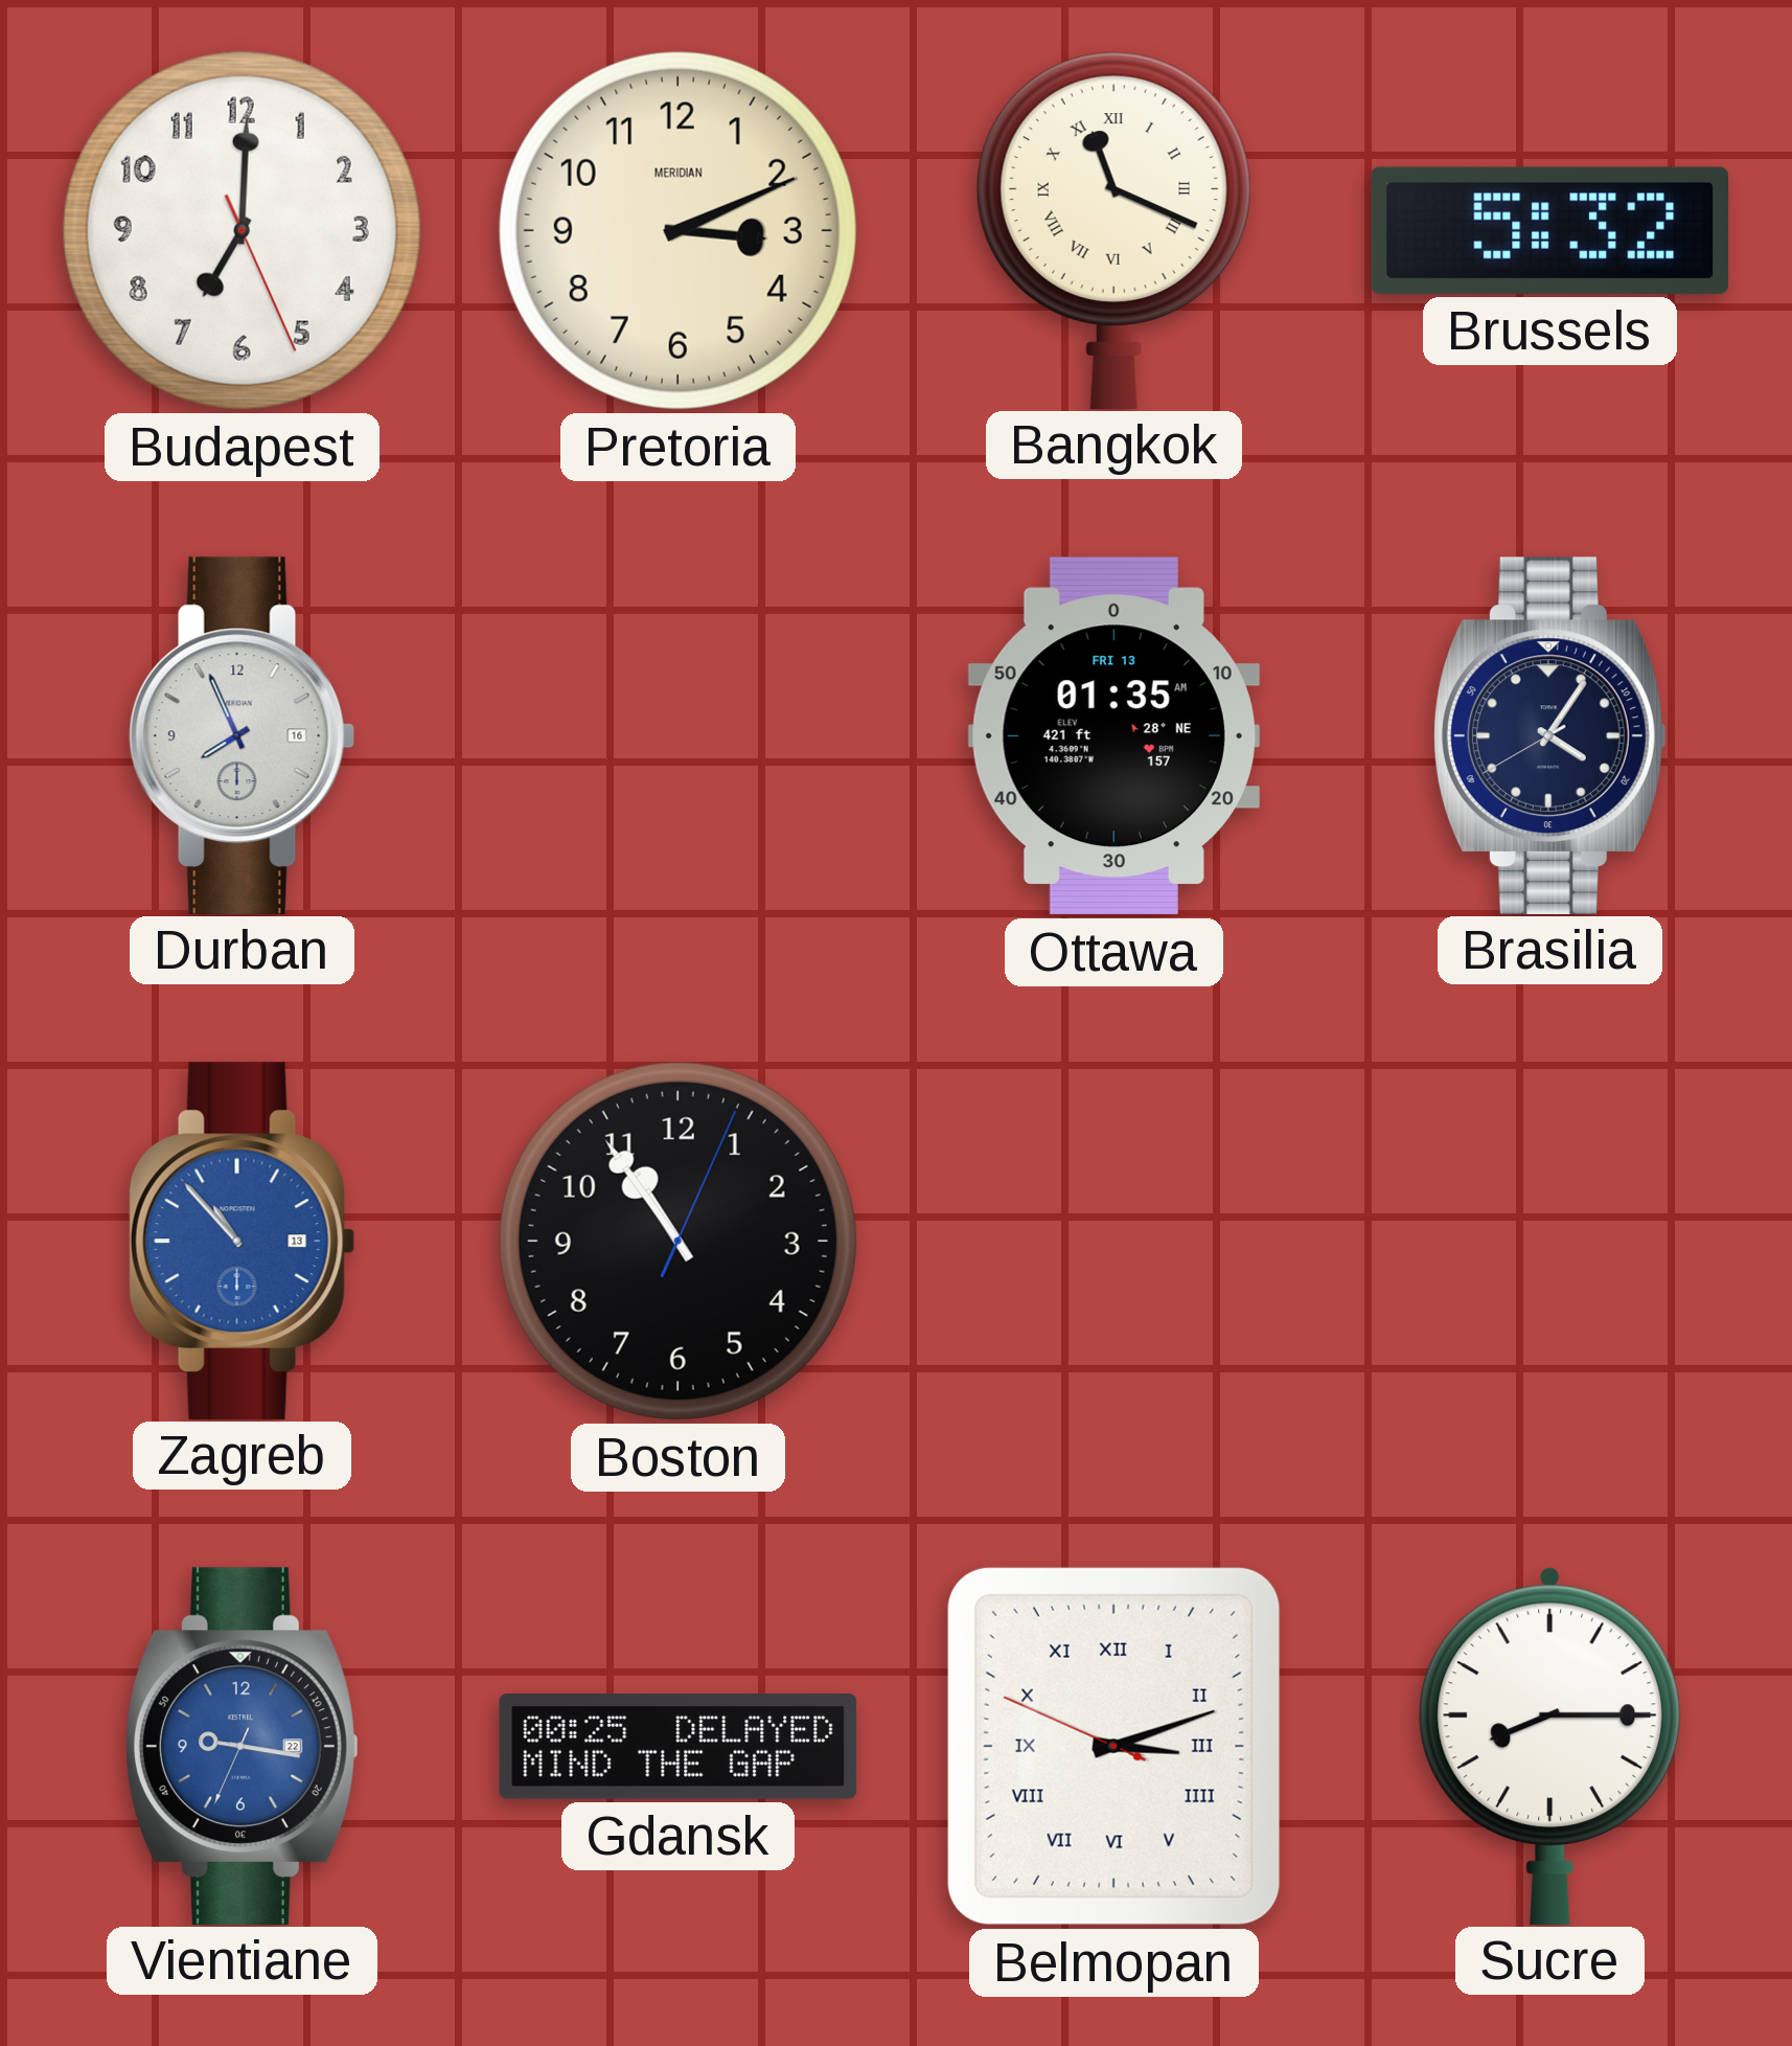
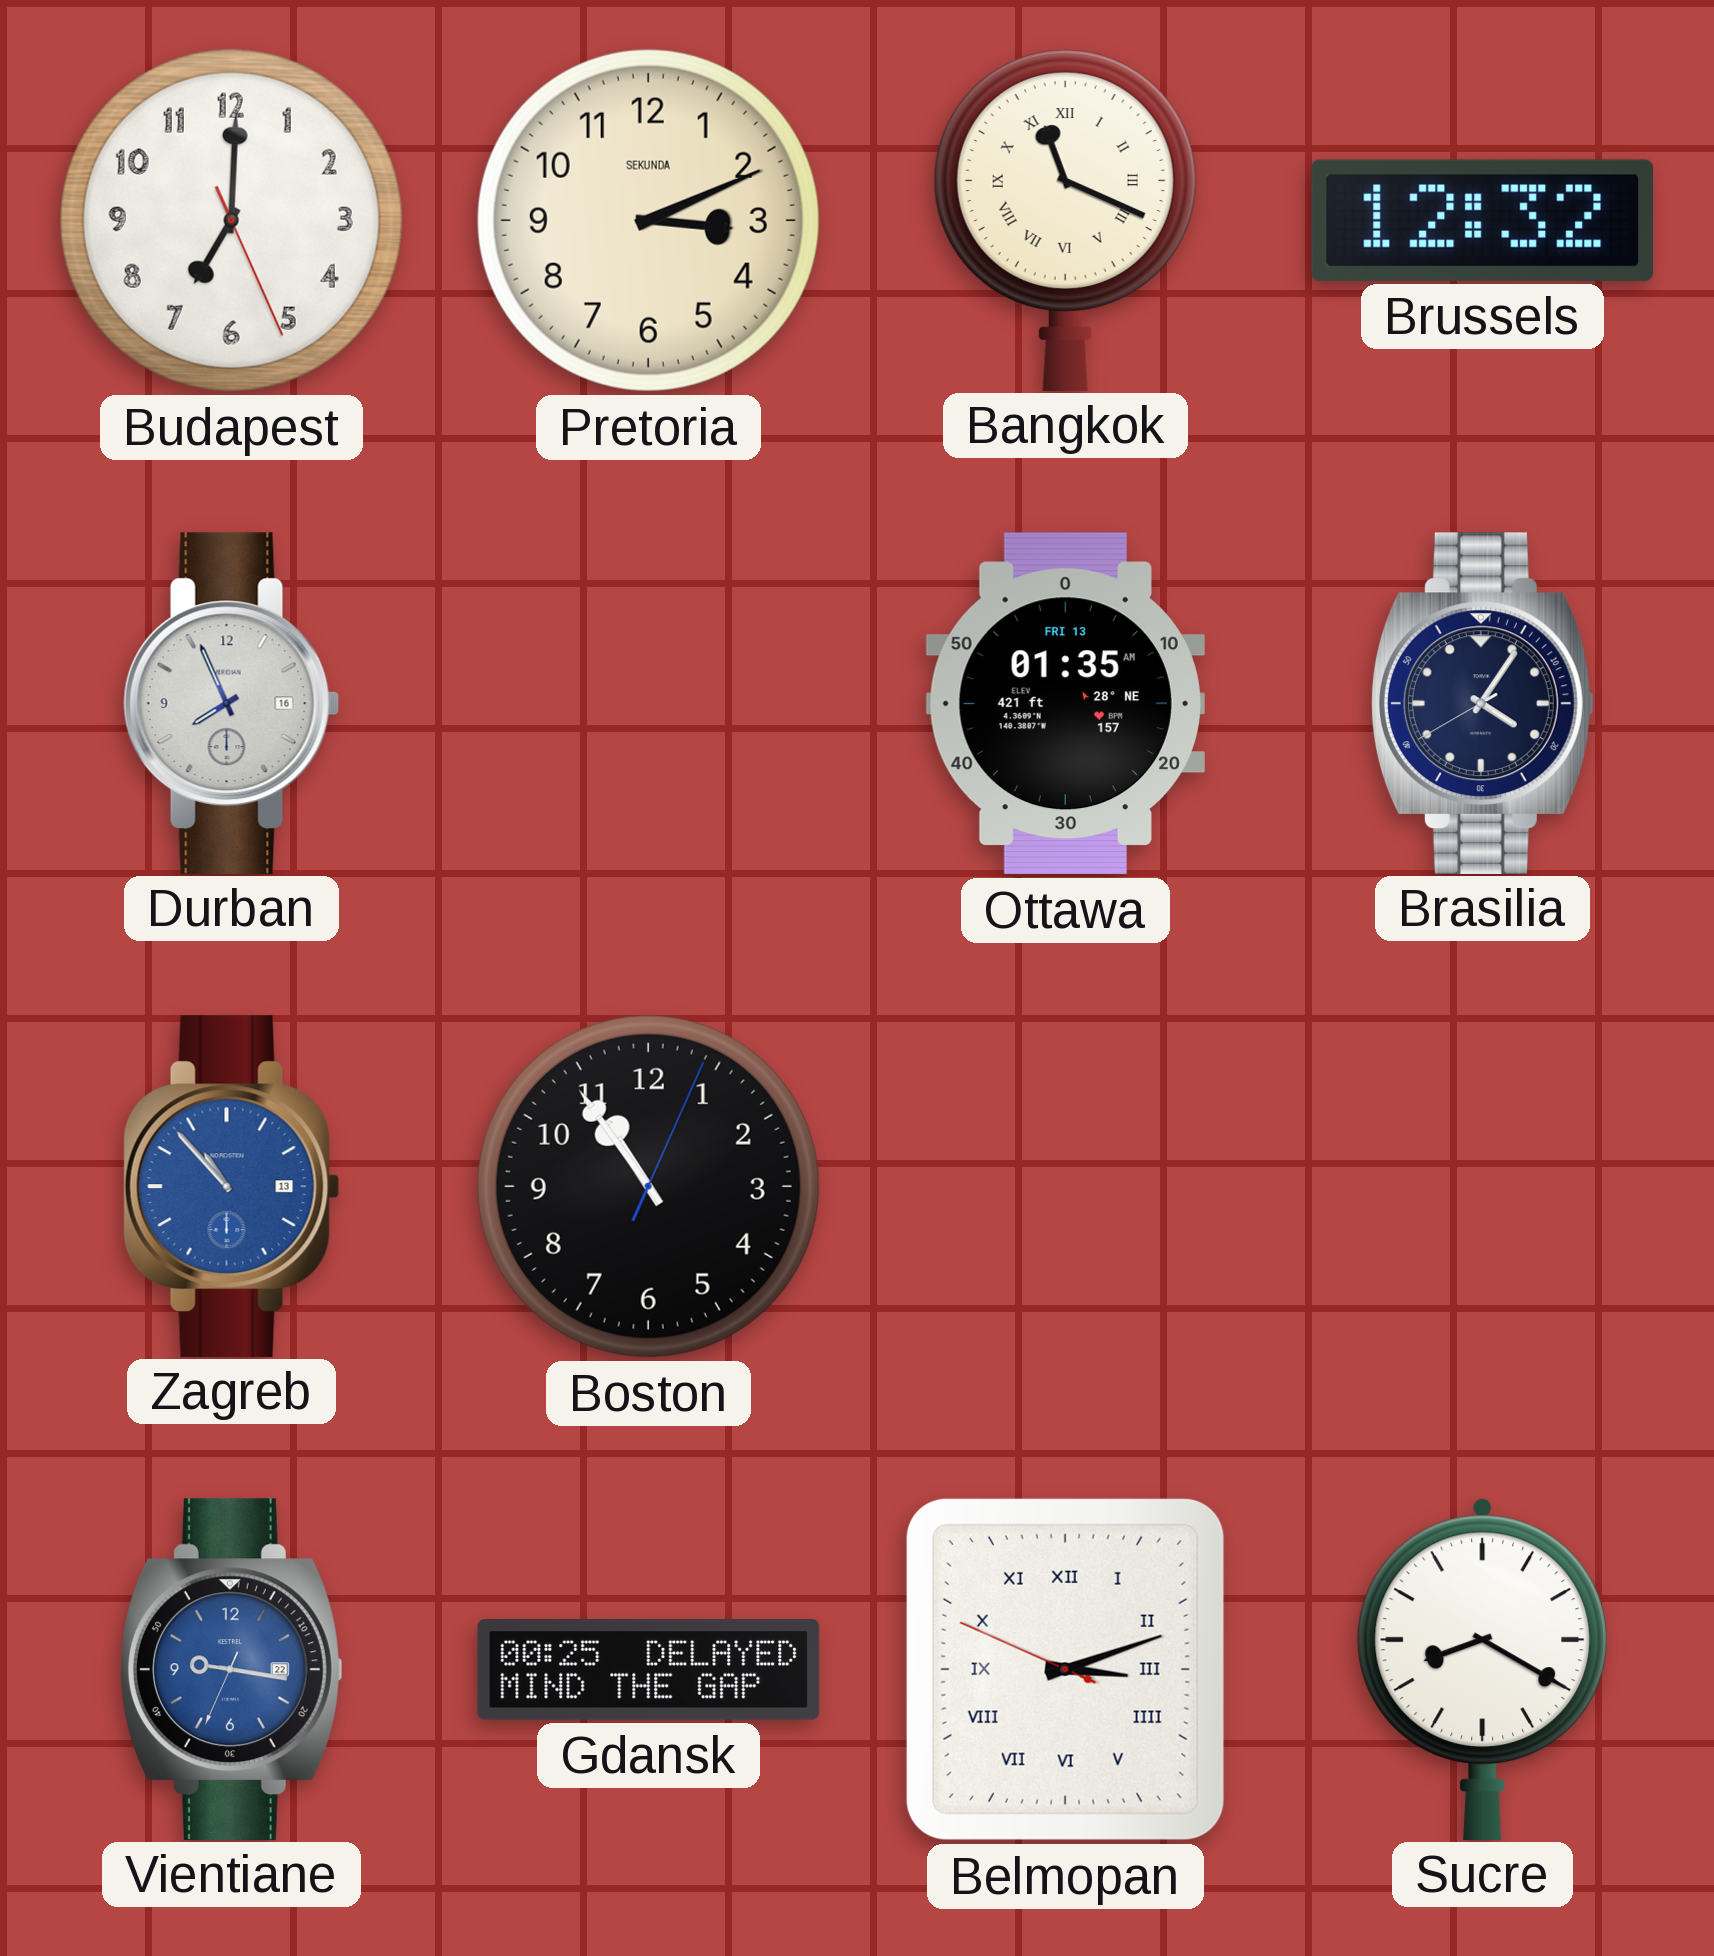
Pretoria brand: MERIDIAN -> SEKUNDA
Brussels: 5:32 -> 12:32
Sucre: 8:15 -> 8:20
